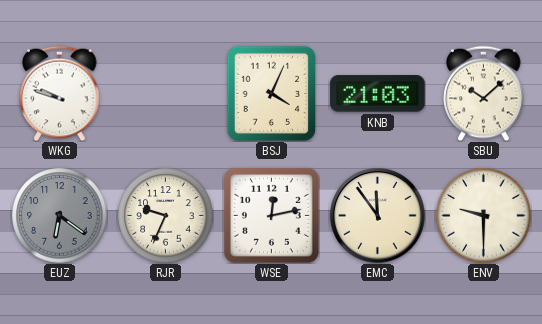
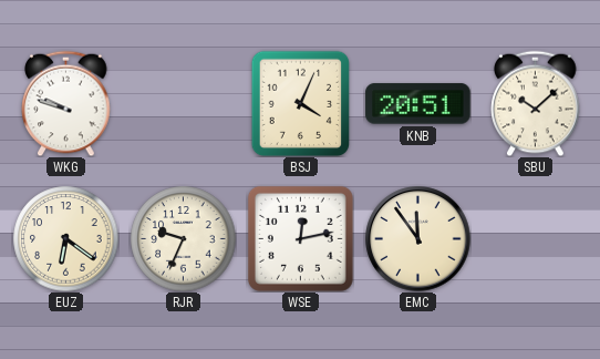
KNB: 21:03 -> 20:51
EUZ dial: grey -> cream
ENV: 9:30 -> none
